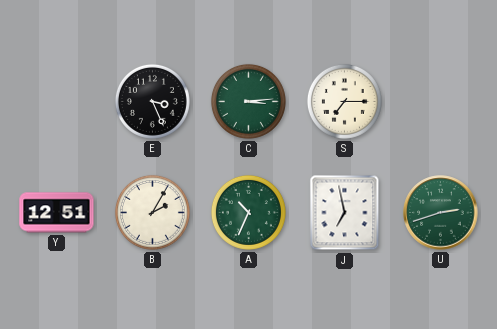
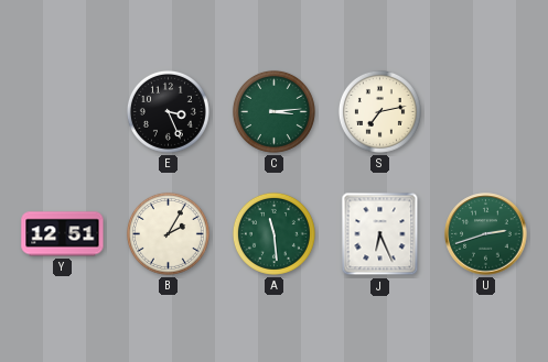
S: 7:15 -> 7:13
A: 10:34 -> 11:29
J: 6:58 -> 6:26
